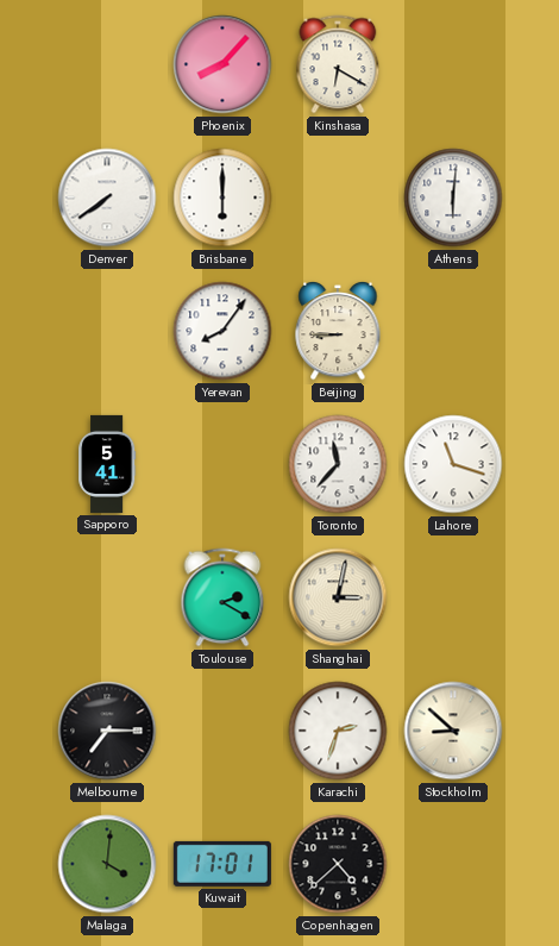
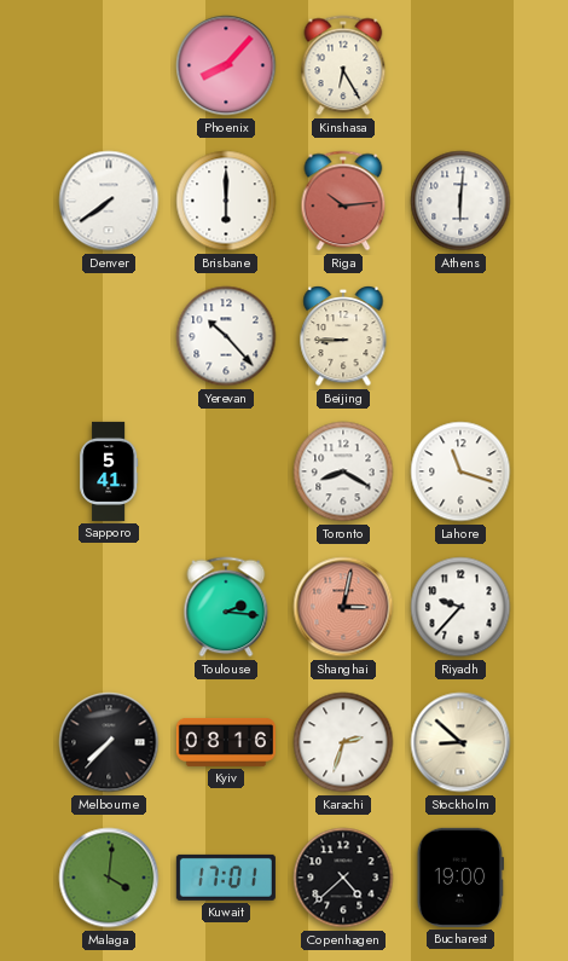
Kinshasa: 6:20 -> 6:25
Riga: none -> 10:14
Yerevan: 8:06 -> 10:23
Toronto: 11:37 -> 8:20
Toulouse: 2:20 -> 2:16
Shanghai dial: cream -> salmon
Riyadh: none -> 9:37
Melbourne: 7:15 -> 7:37
Kyiv: none -> 08:16
Bucharest: none -> 19:00
